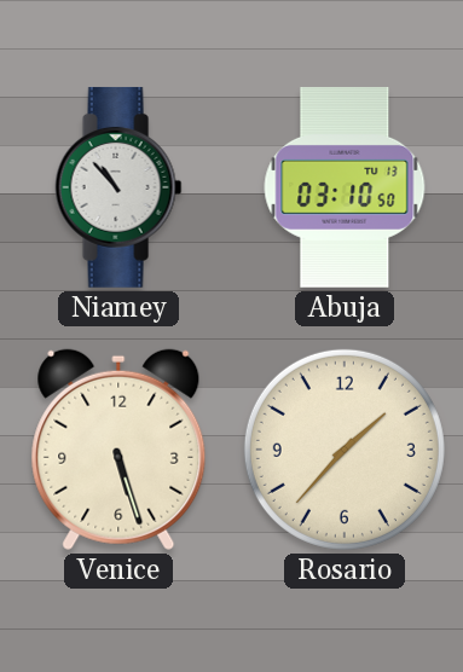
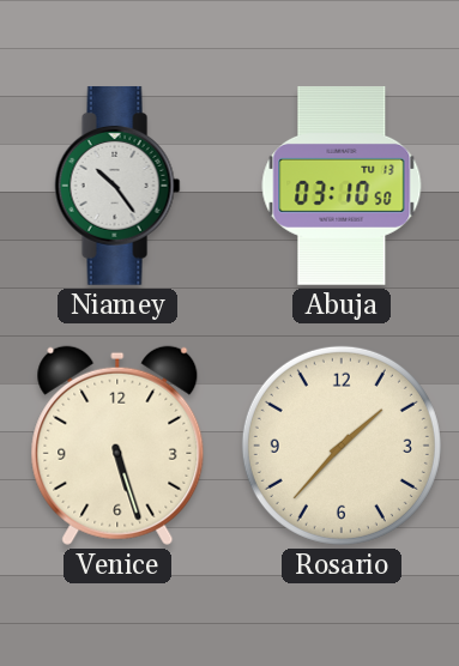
Niamey: 10:53 -> 10:24
